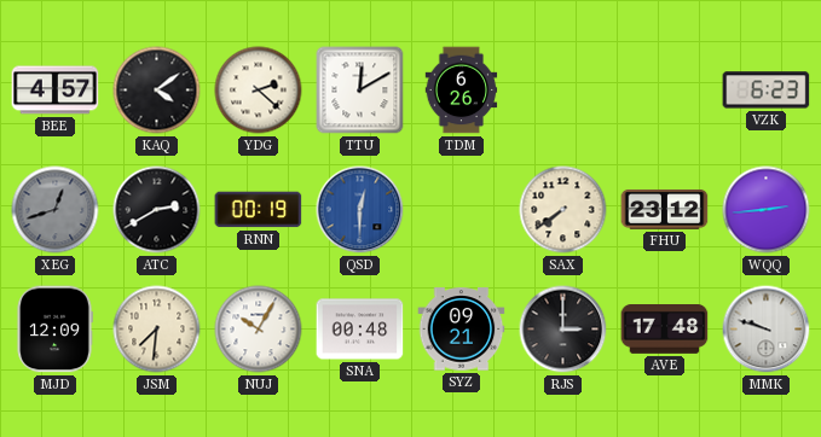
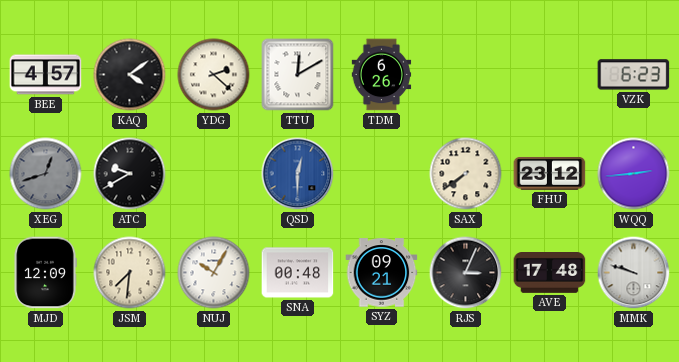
ATC: 2:40 -> 9:40
RNN: 00:19 -> none
RJS: 3:00 -> 3:04
